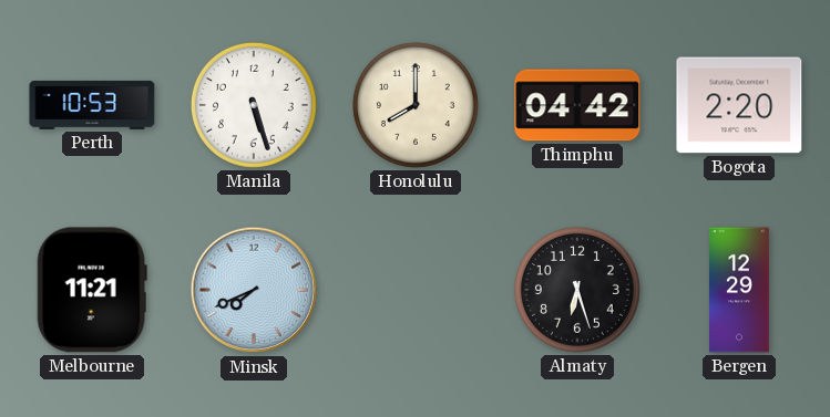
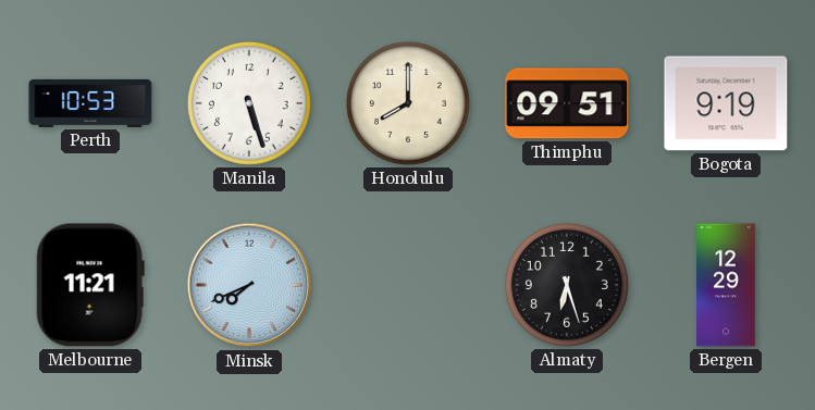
Thimphu: 04:42 -> 09:51
Bogota: 2:20 -> 9:19
